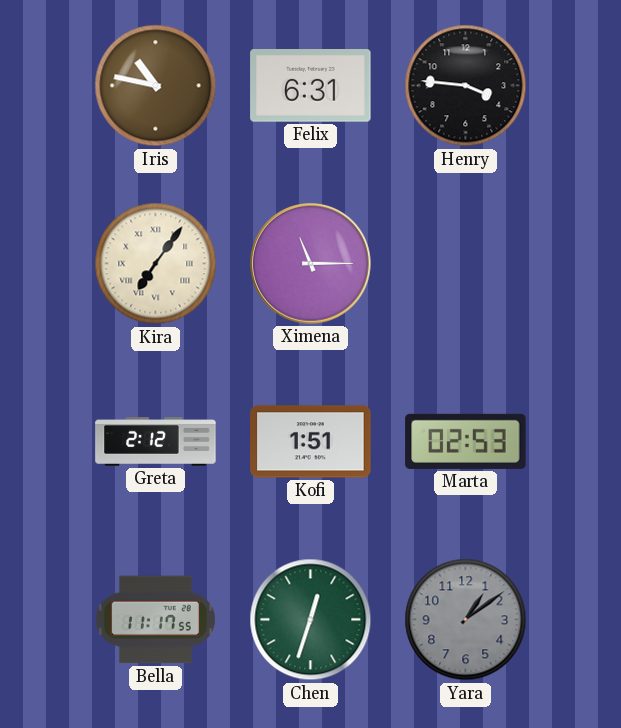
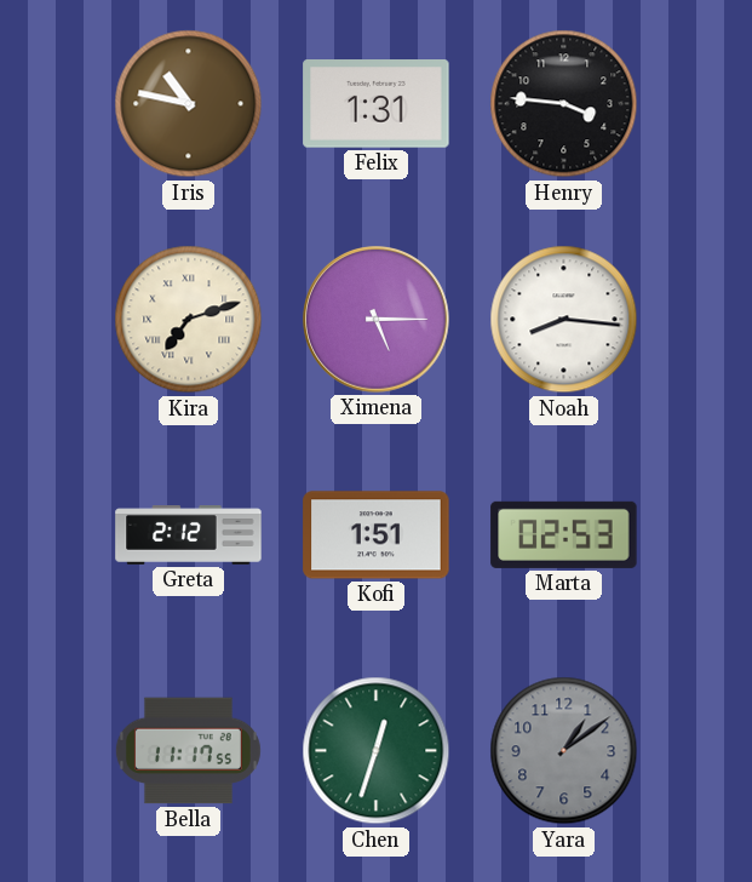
Felix: 6:31 -> 1:31
Kira: 7:06 -> 7:12
Ximena: 11:15 -> 5:15
Noah: none -> 8:16
